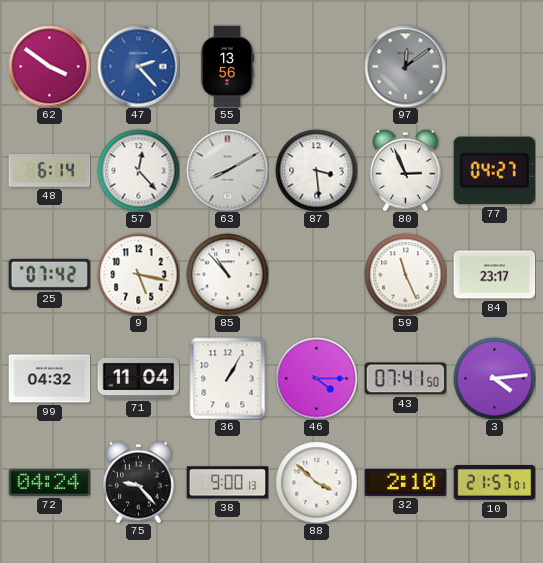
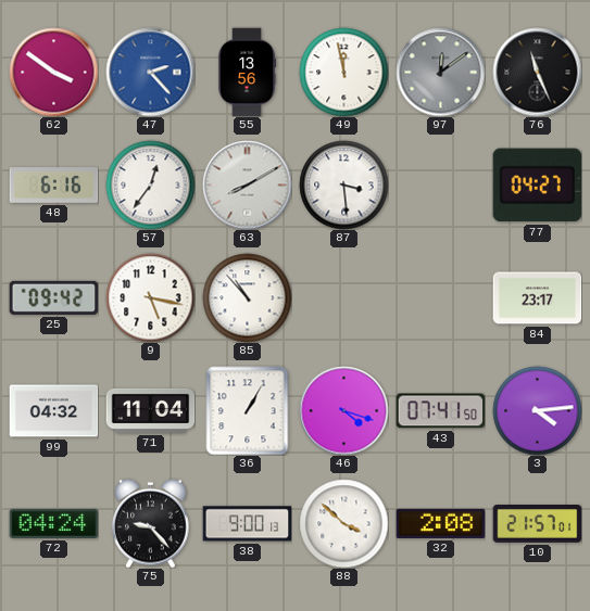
49: none -> 11:58
76: none -> 11:26
48: 6:14 -> 6:16
57: 12:23 -> 12:36
80: 2:56 -> none
25: 07:42 -> 09:42
59: 11:26 -> none
46: 4:15 -> 4:18
32: 2:10 -> 2:08
